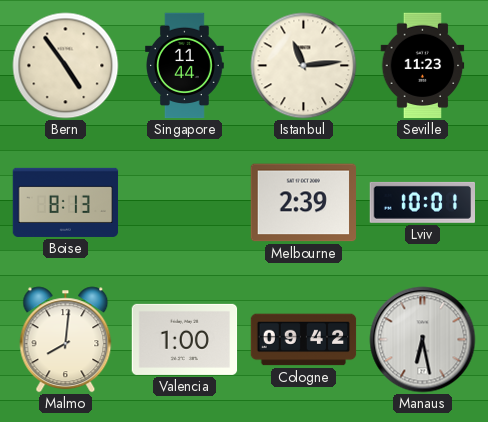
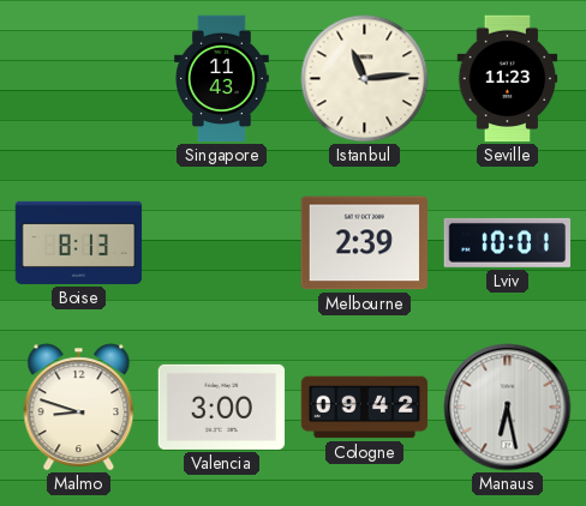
Bern: 4:54 -> none
Singapore: 11:44 -> 11:43
Malmo: 8:01 -> 8:48
Valencia: 1:00 -> 3:00
